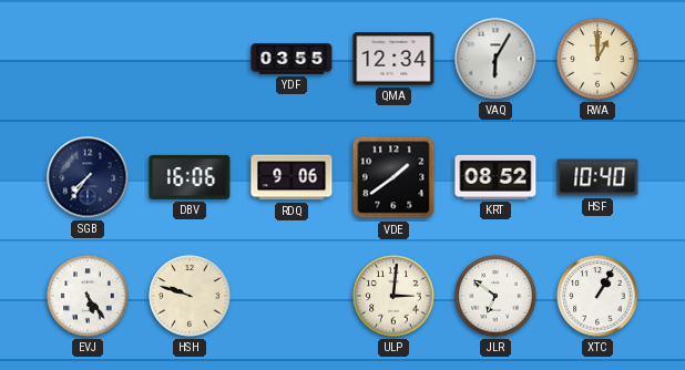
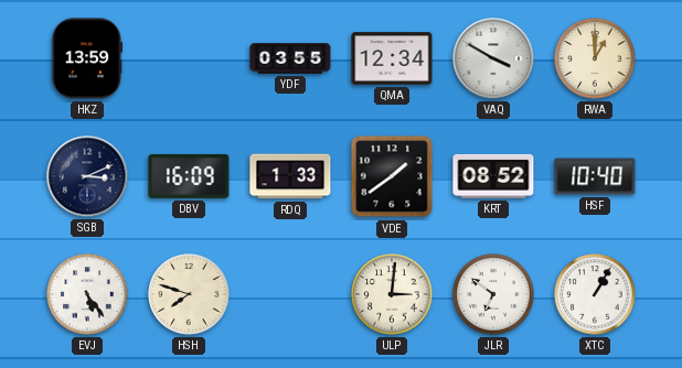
HKZ: none -> 13:59
VAQ: 6:05 -> 3:50
SGB: 7:36 -> 3:11
DBV: 16:06 -> 16:09
RDQ: 9:06 -> 1:33
HSH: 9:48 -> 7:48
